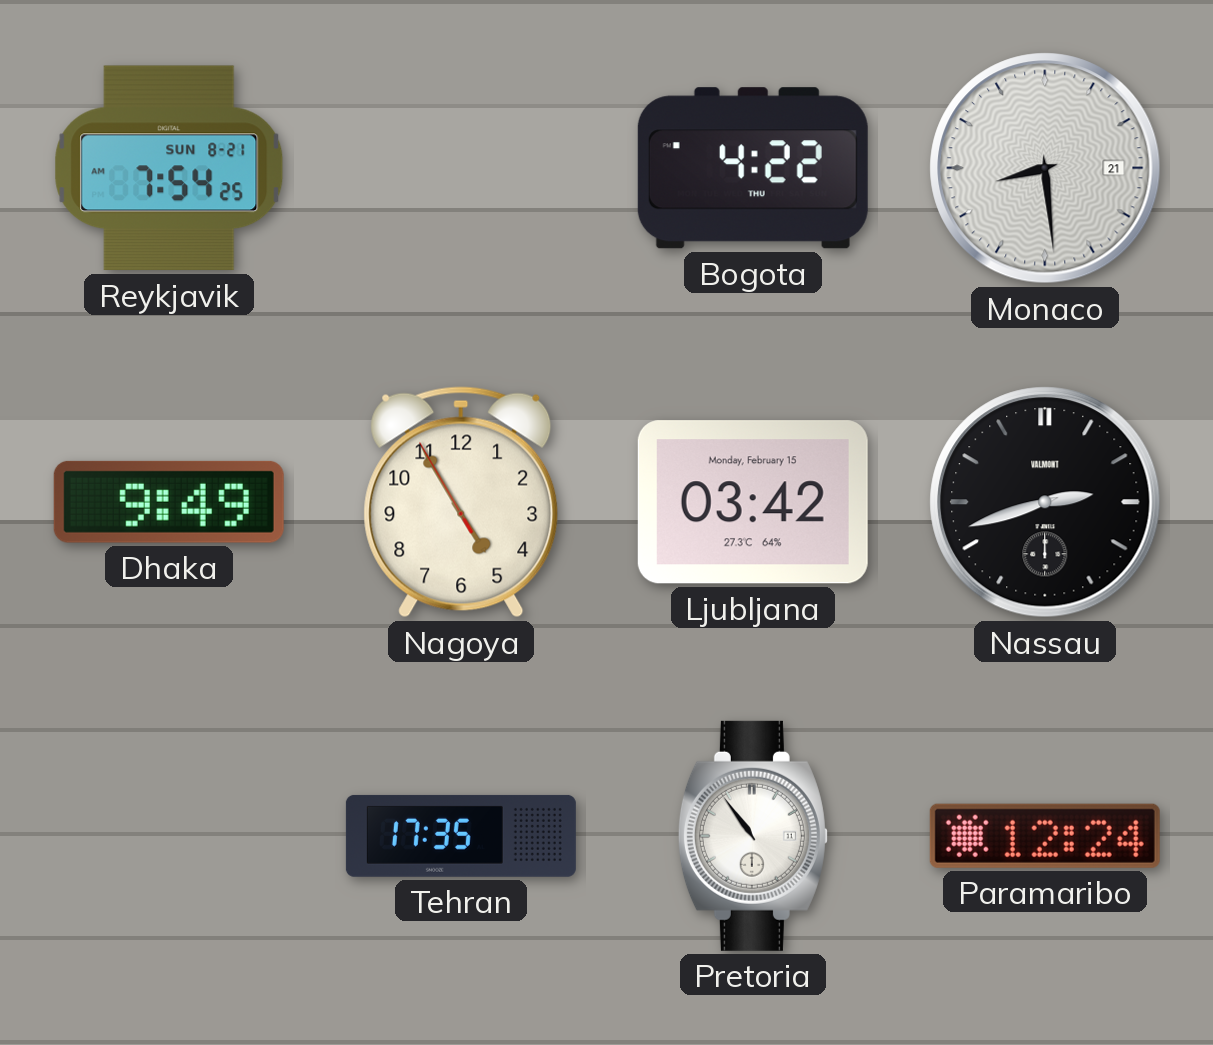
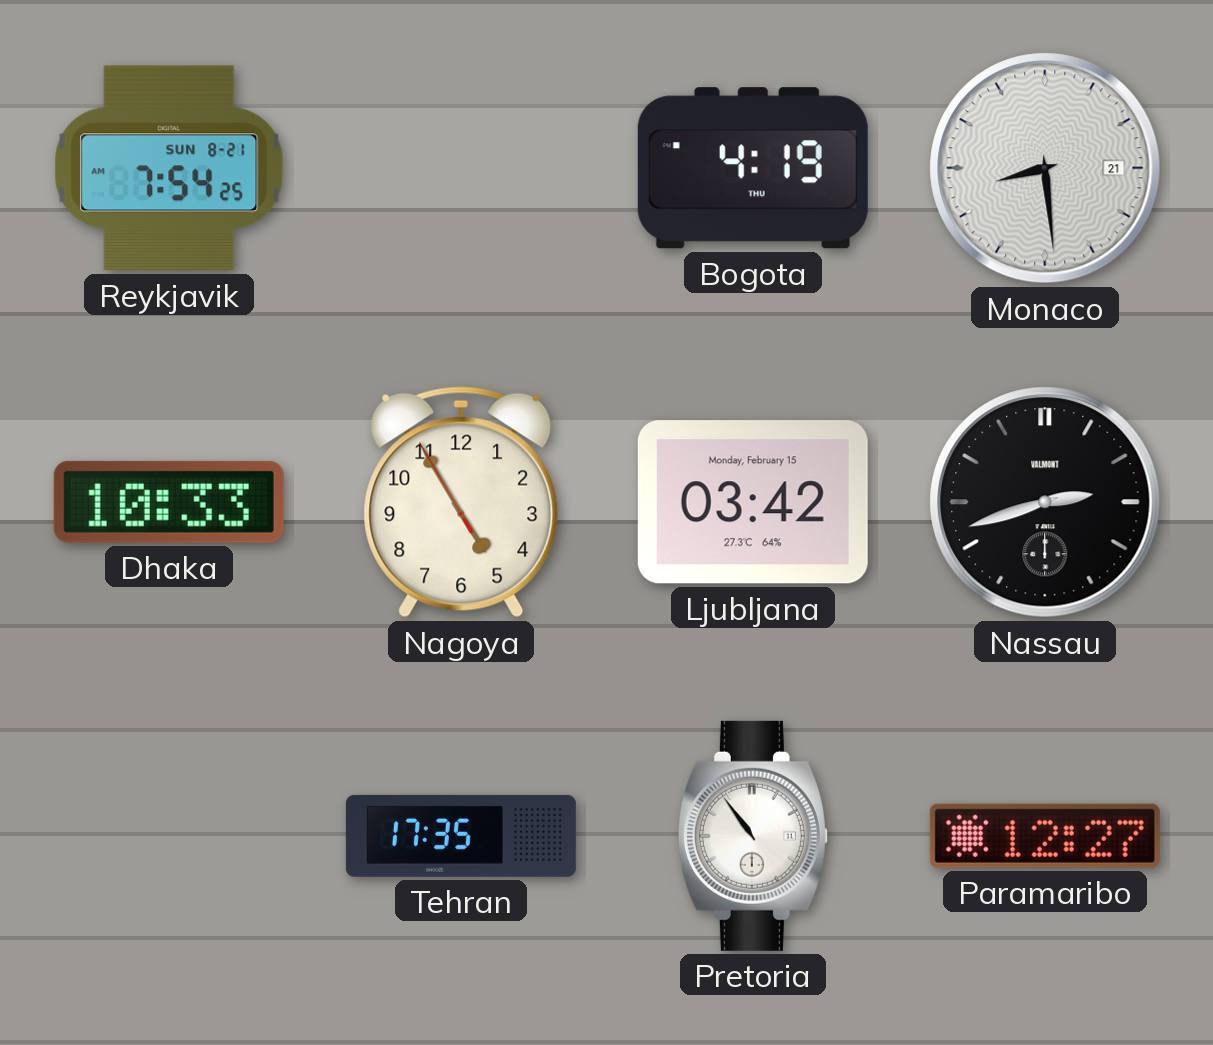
Bogota: 4:22 -> 4:19
Dhaka: 9:49 -> 10:33
Paramaribo: 12:24 -> 12:27
